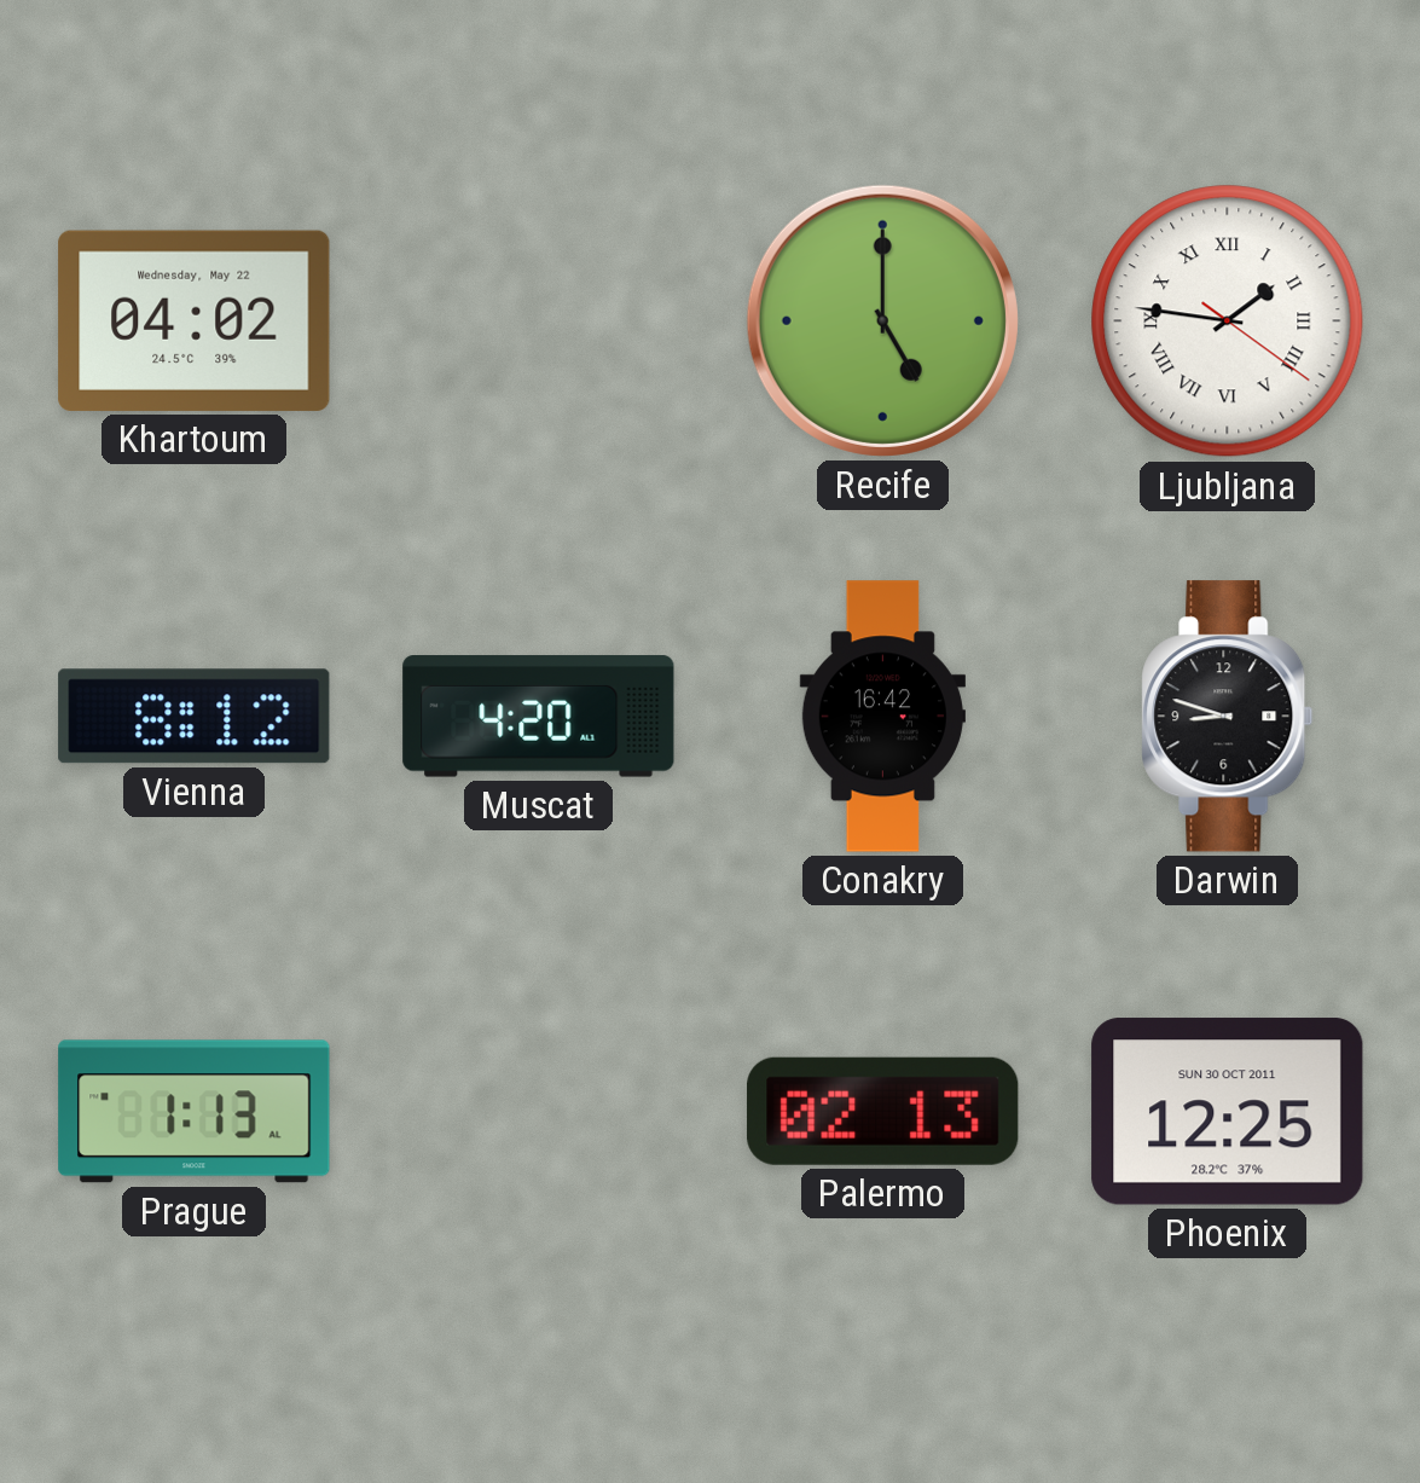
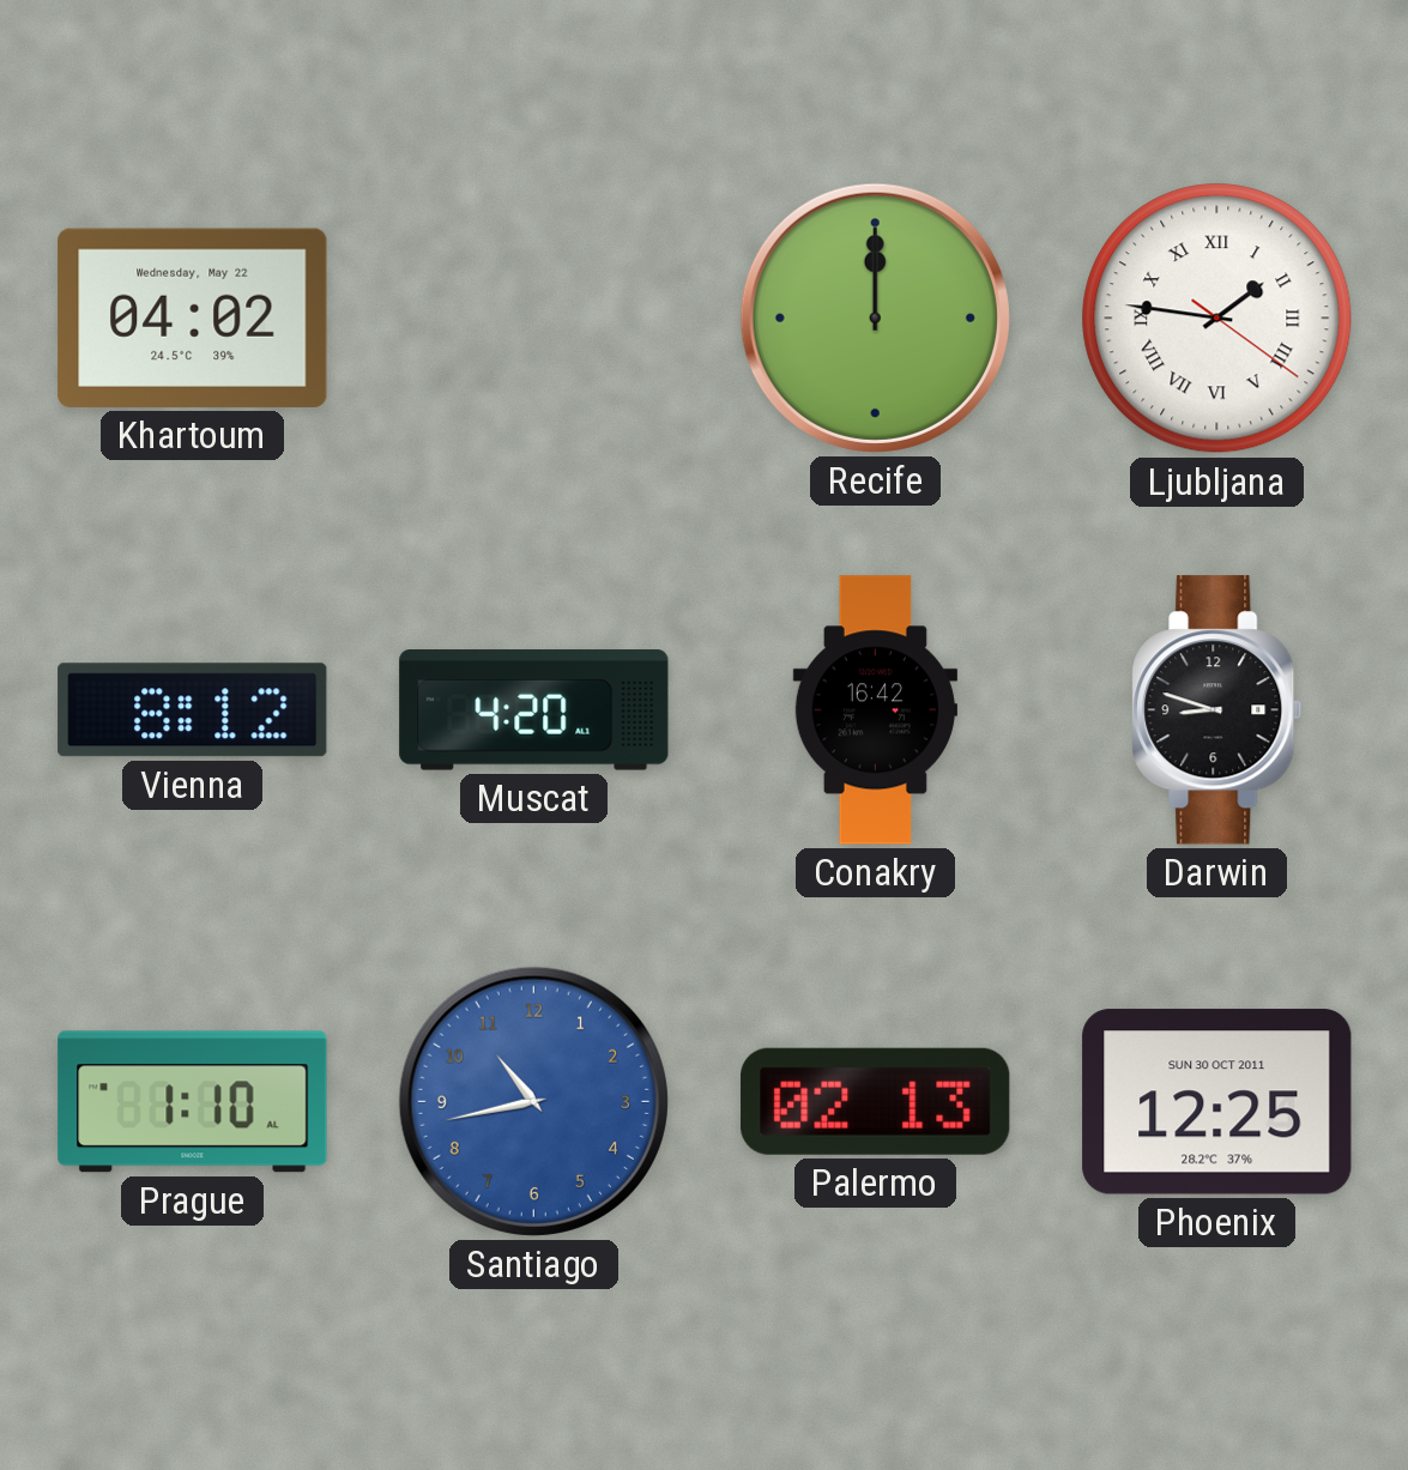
Recife: 5:00 -> 12:00
Prague: 1:13 -> 1:10
Santiago: none -> 10:43
